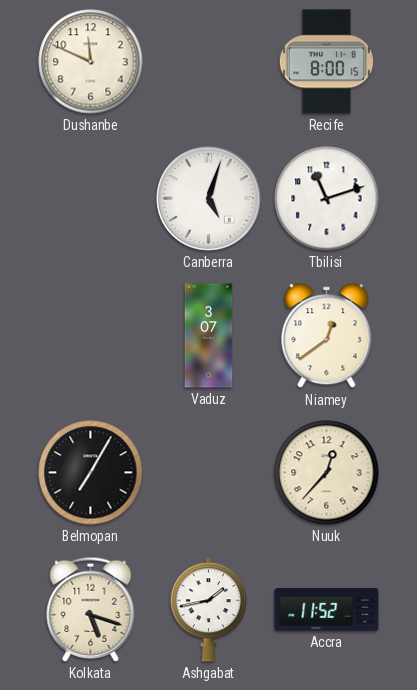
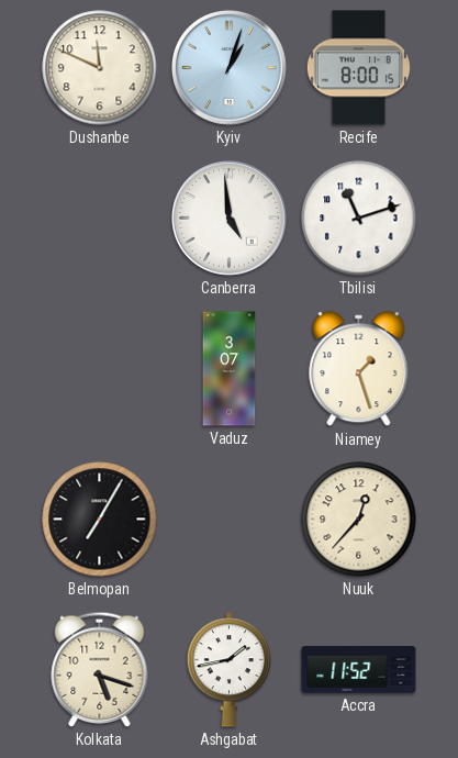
Kyiv: none -> 1:03
Canberra: 5:03 -> 4:59
Niamey: 12:39 -> 1:27
